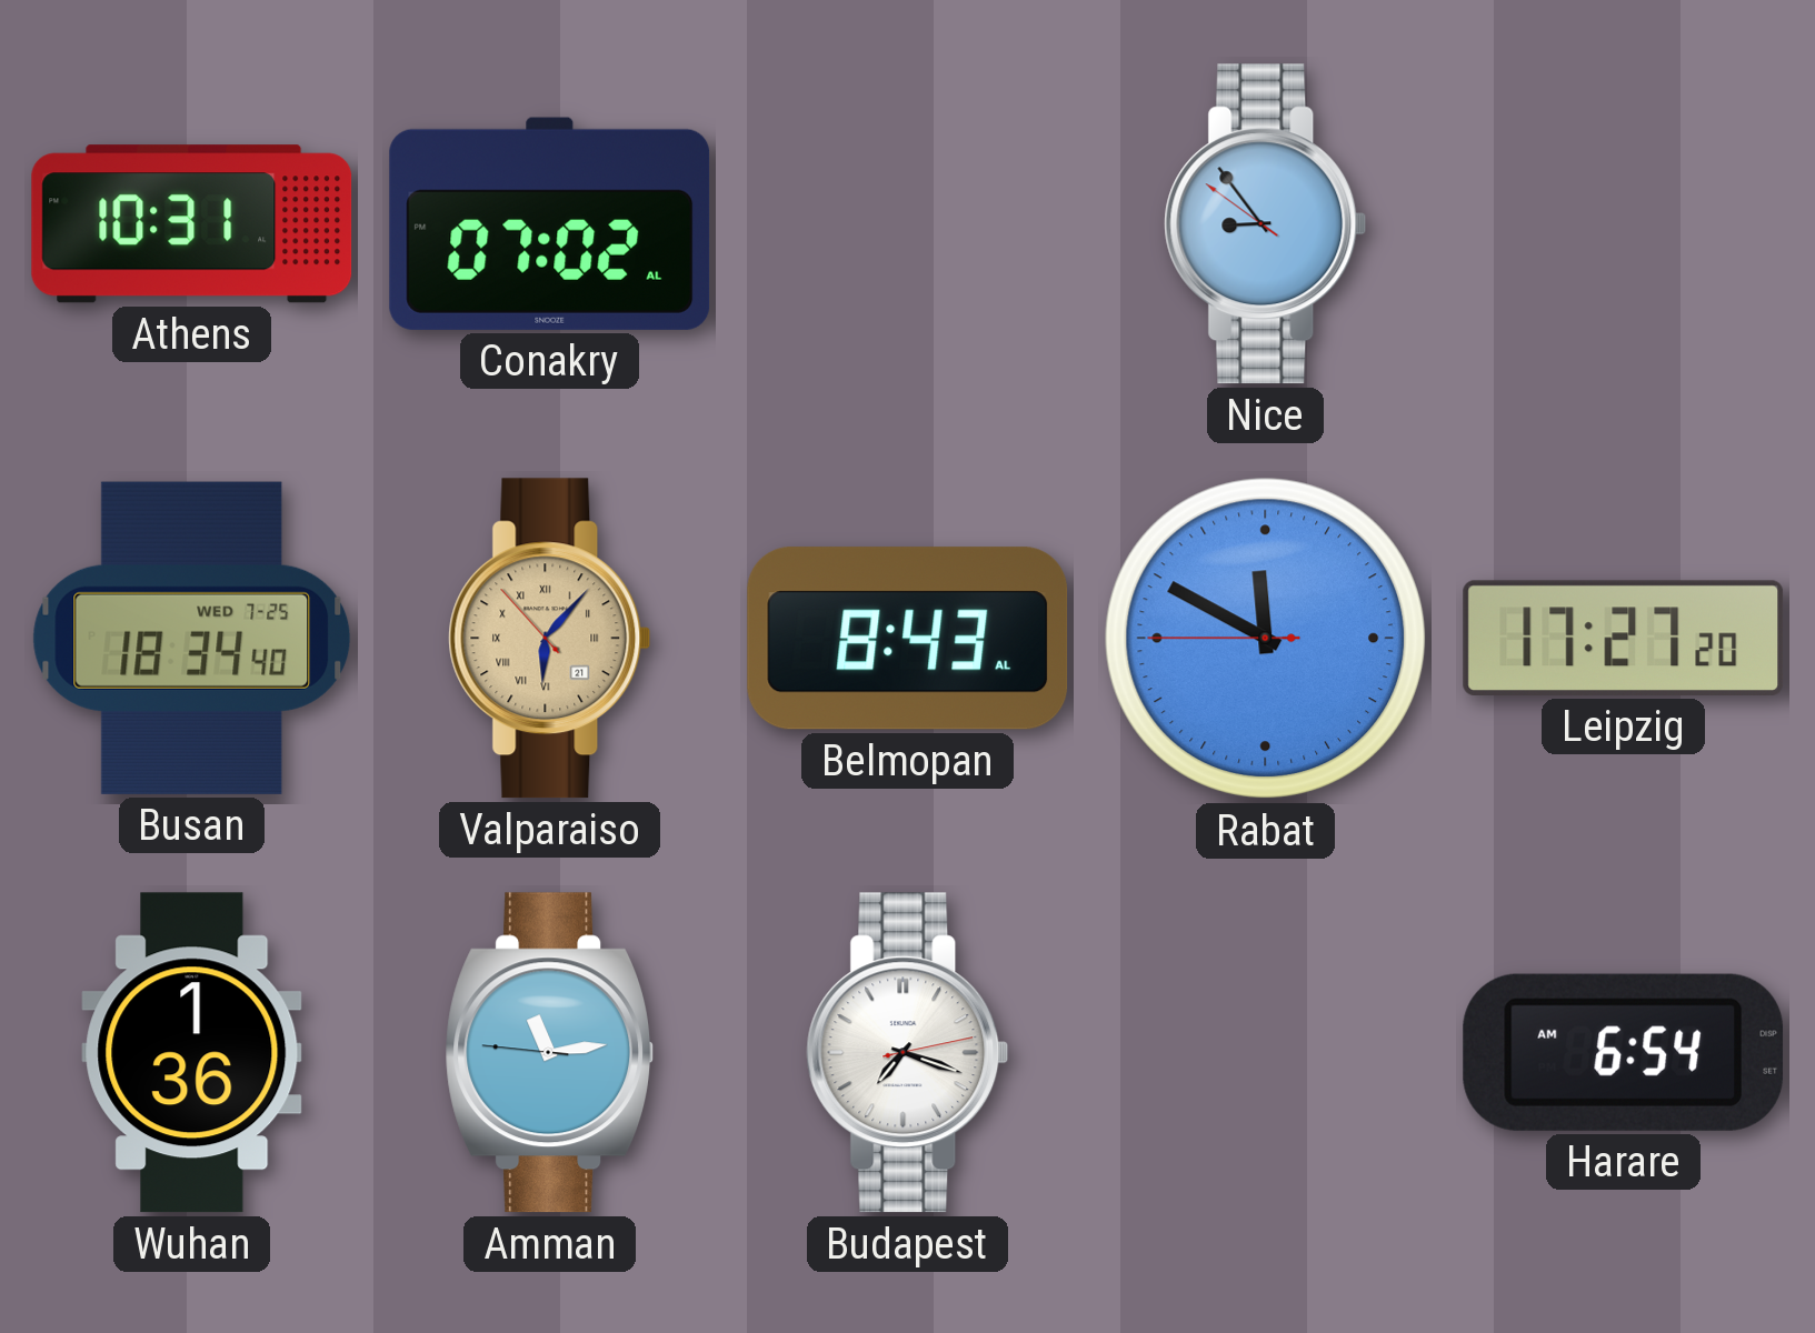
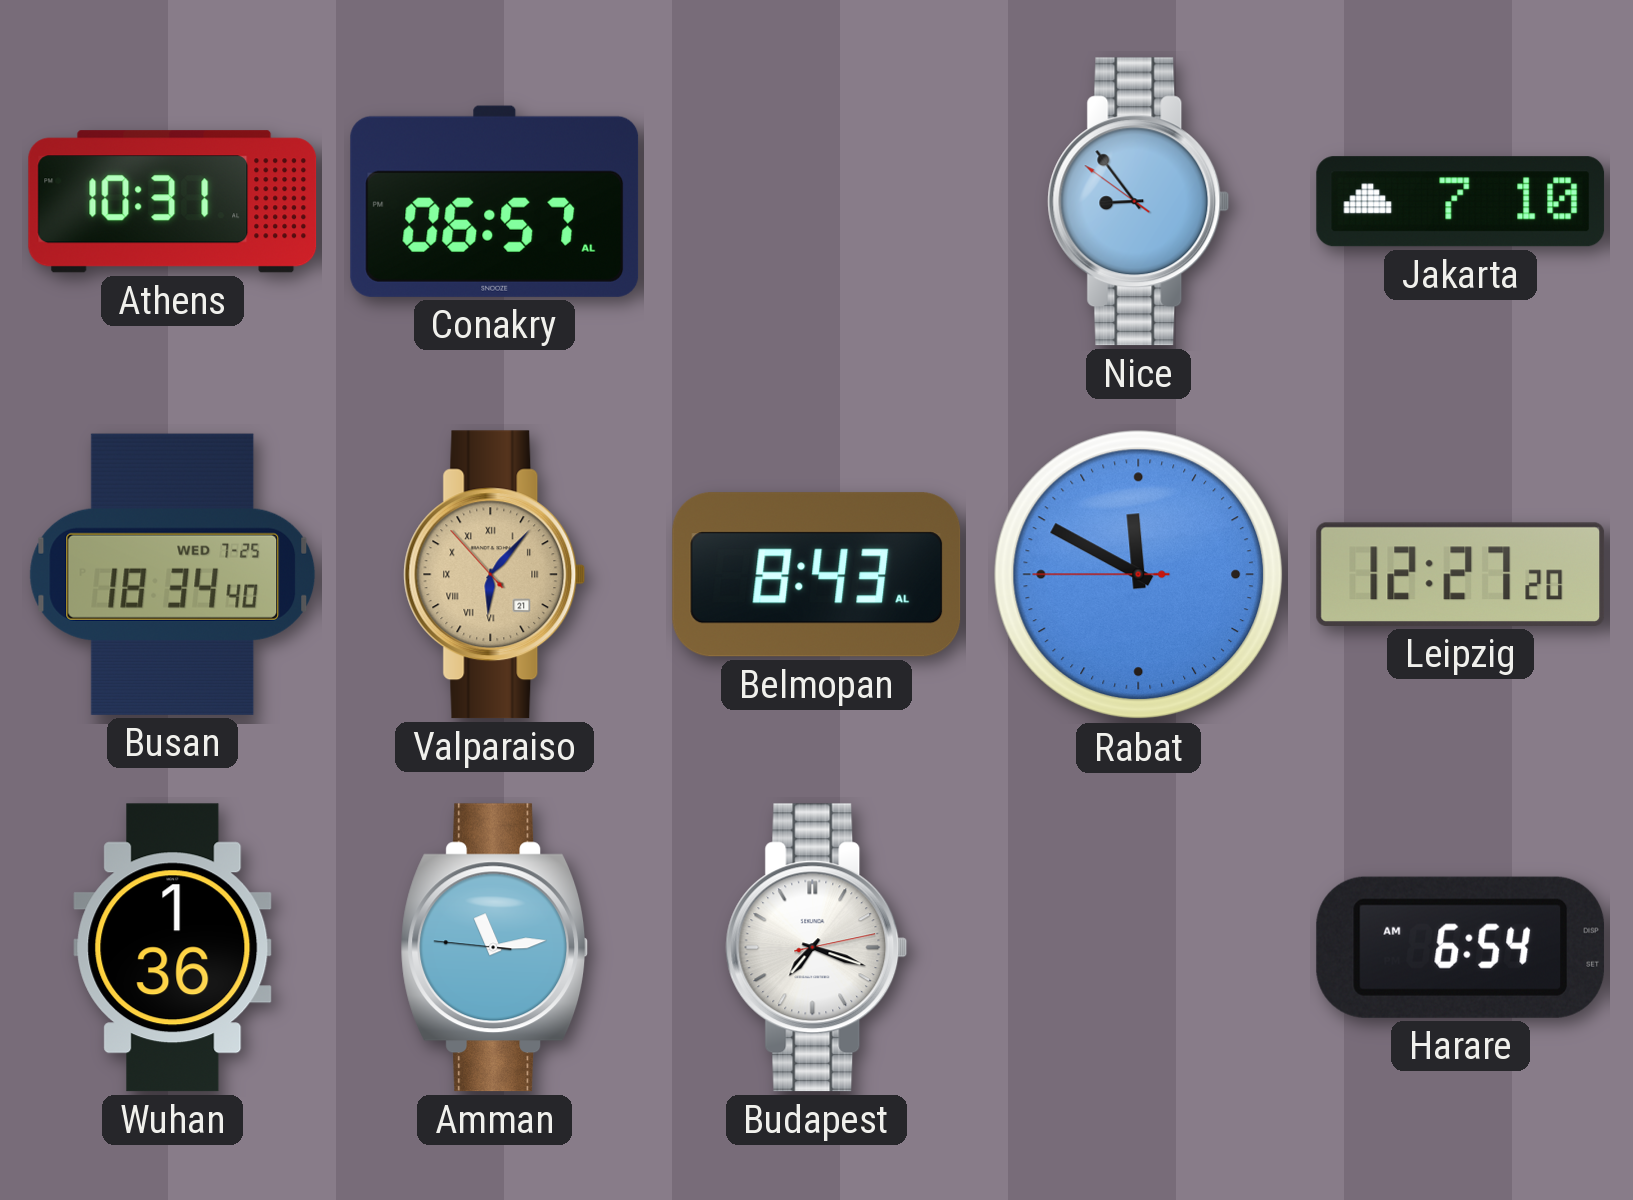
Conakry: 07:02 -> 06:57
Jakarta: none -> 7:10
Leipzig: 17:27 -> 12:27
